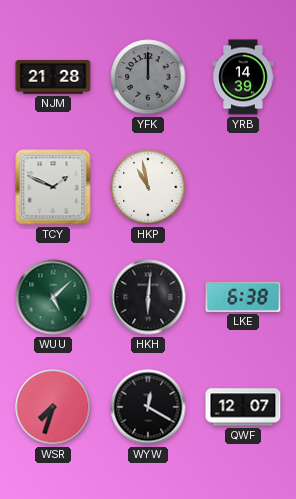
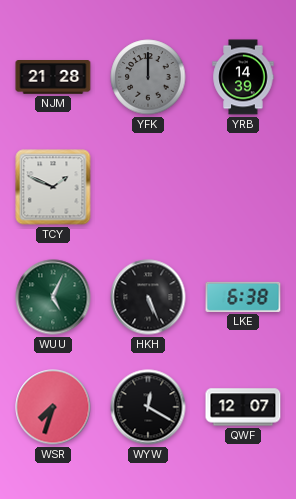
HKP: 10:58 -> none
WUU: 5:08 -> 5:04
HKH: 6:01 -> 5:26
